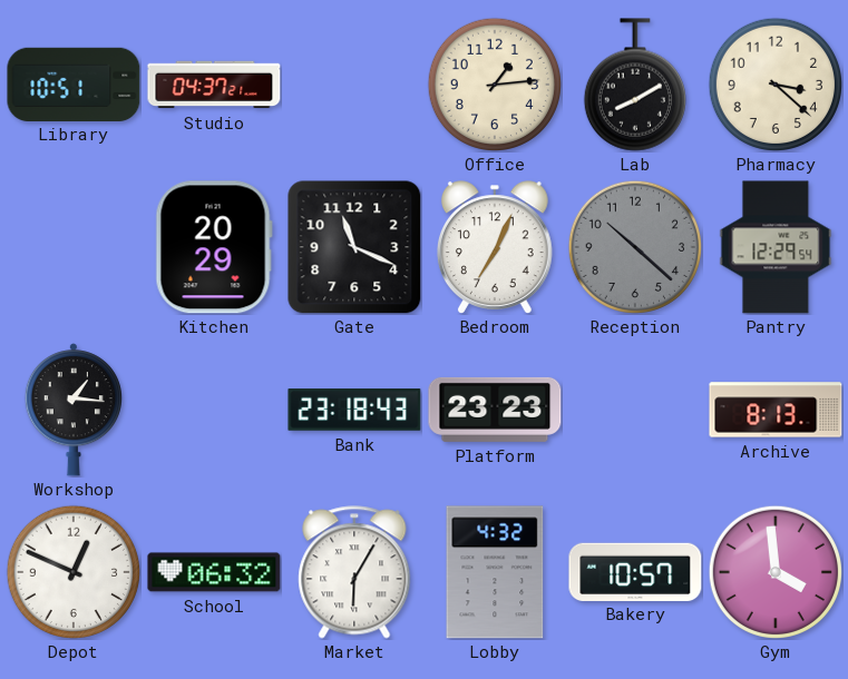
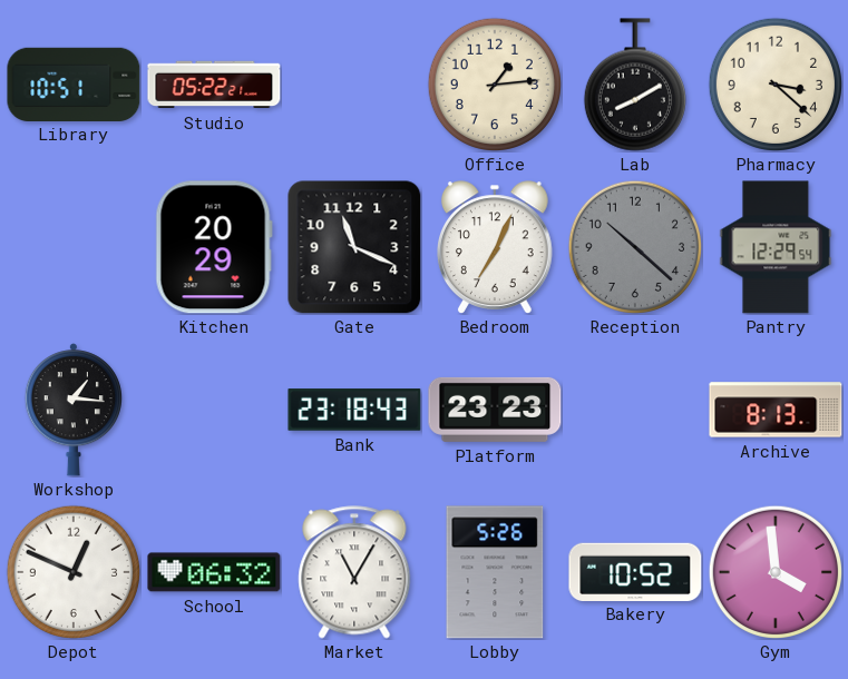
Studio: 04:37 -> 05:22
Market: 6:05 -> 11:05
Lobby: 4:32 -> 5:26
Bakery: 10:57 -> 10:52
